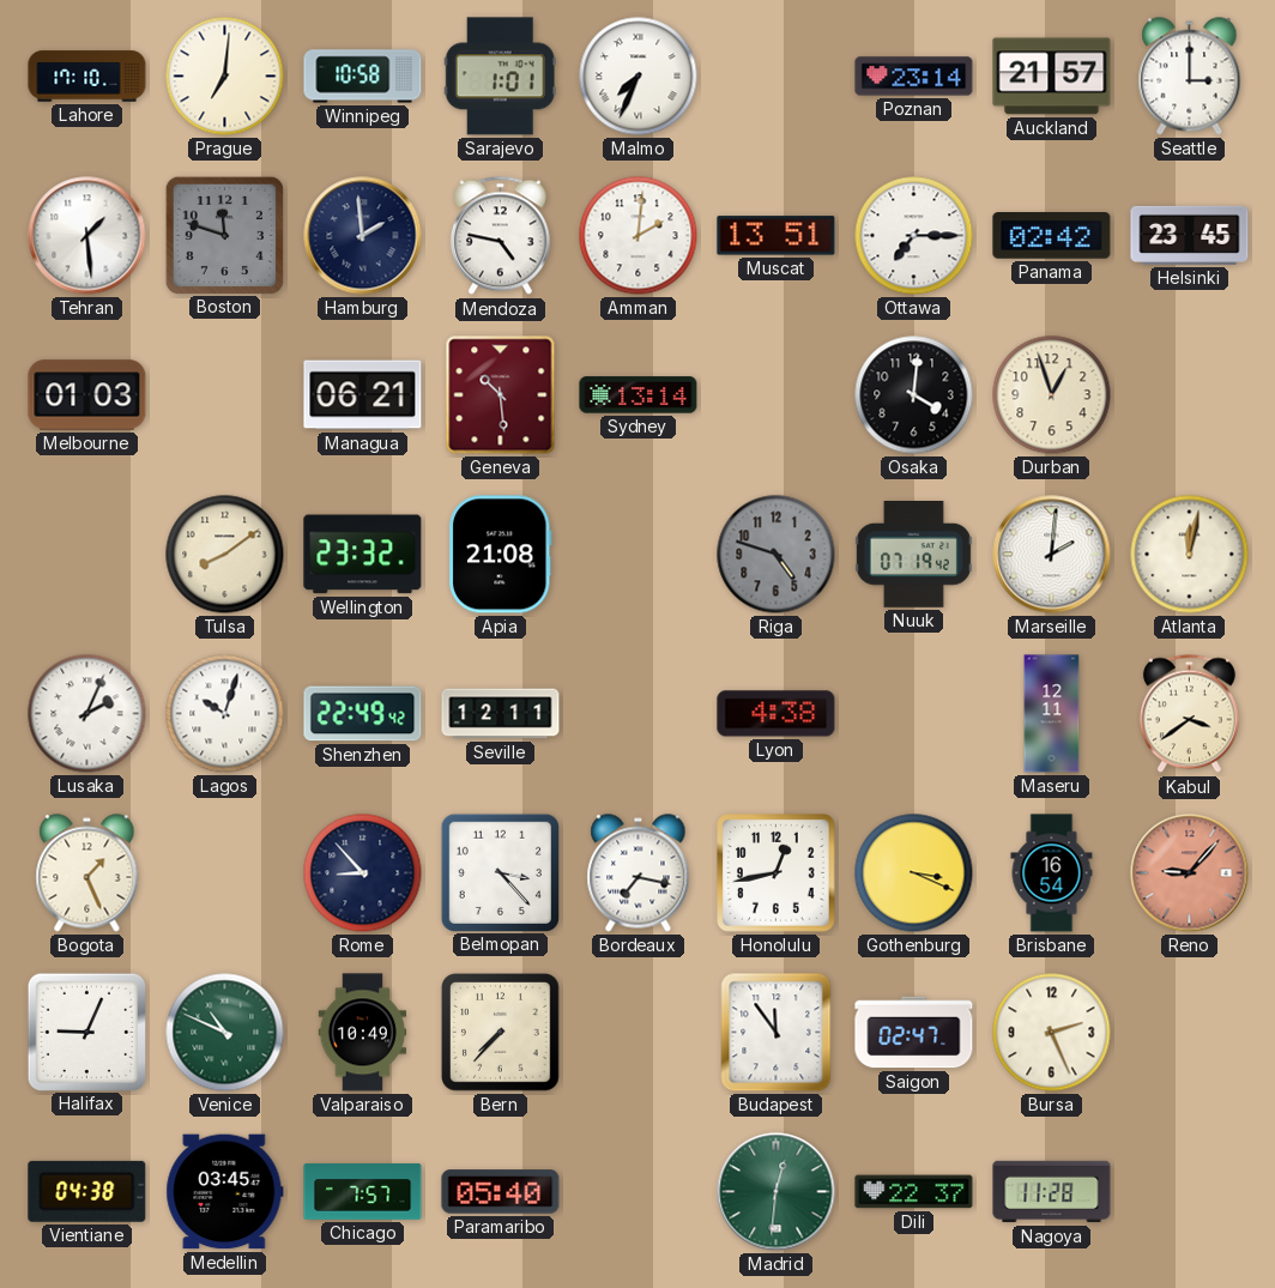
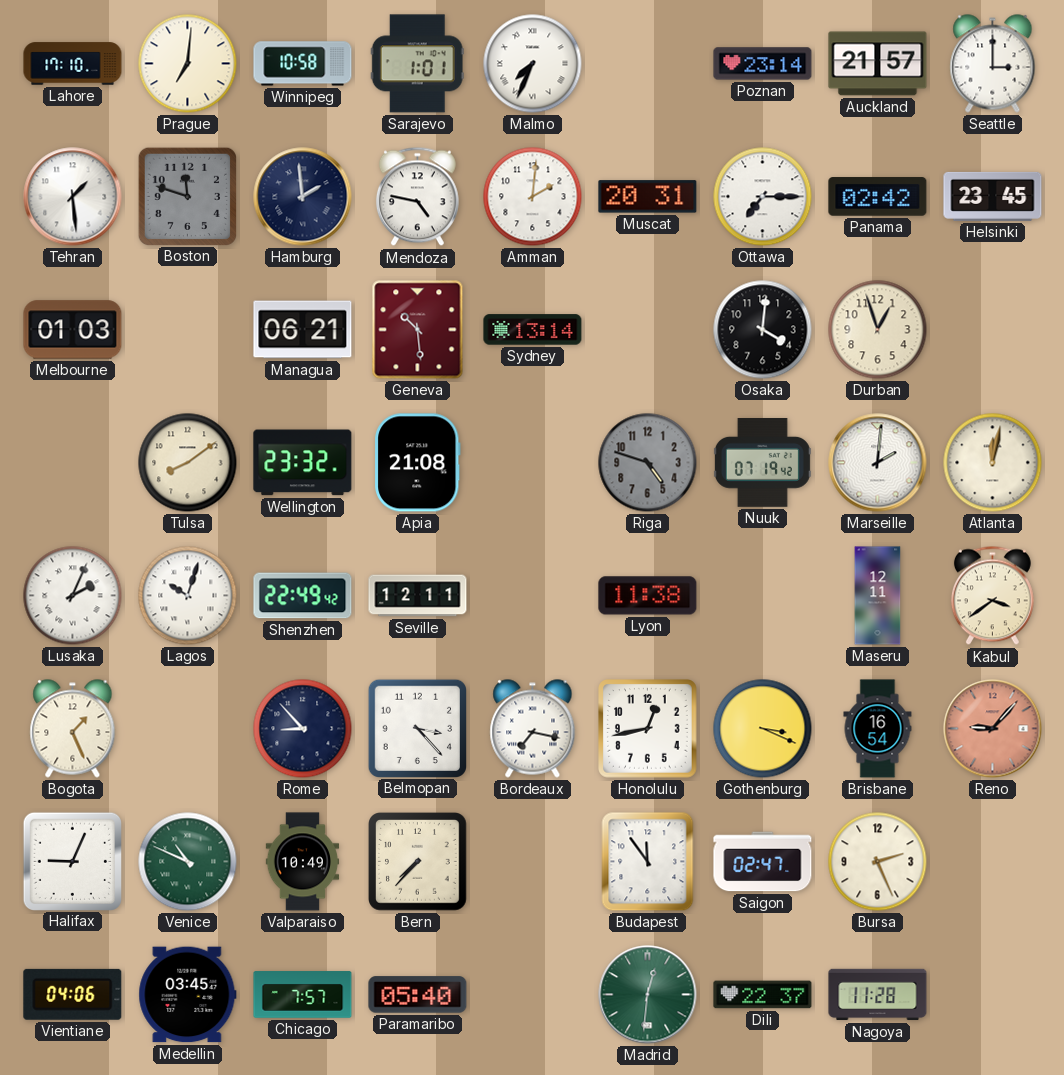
Muscat: 13:51 -> 20:31
Lyon: 4:38 -> 11:38
Vientiane: 04:38 -> 04:06
